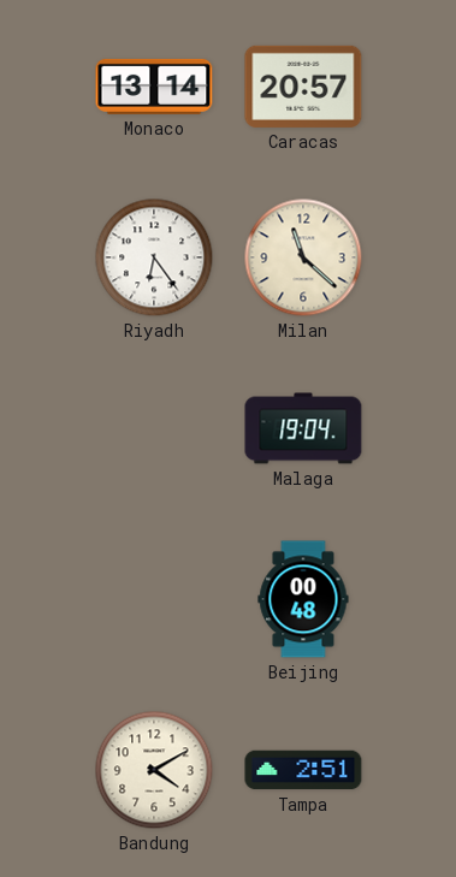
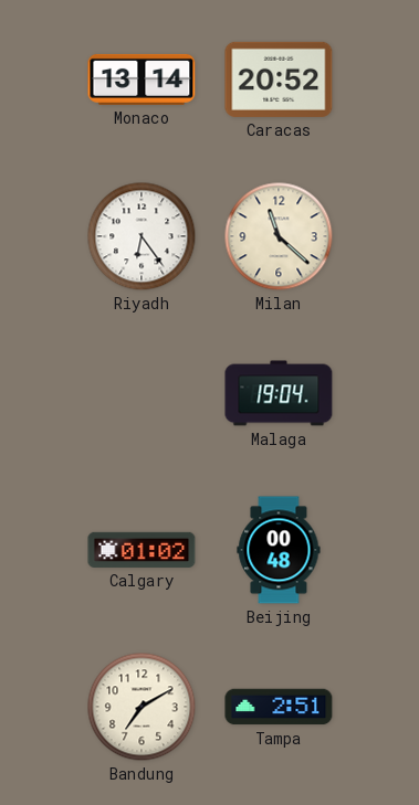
Caracas: 20:57 -> 20:52
Calgary: none -> 01:02
Bandung: 4:10 -> 7:10
